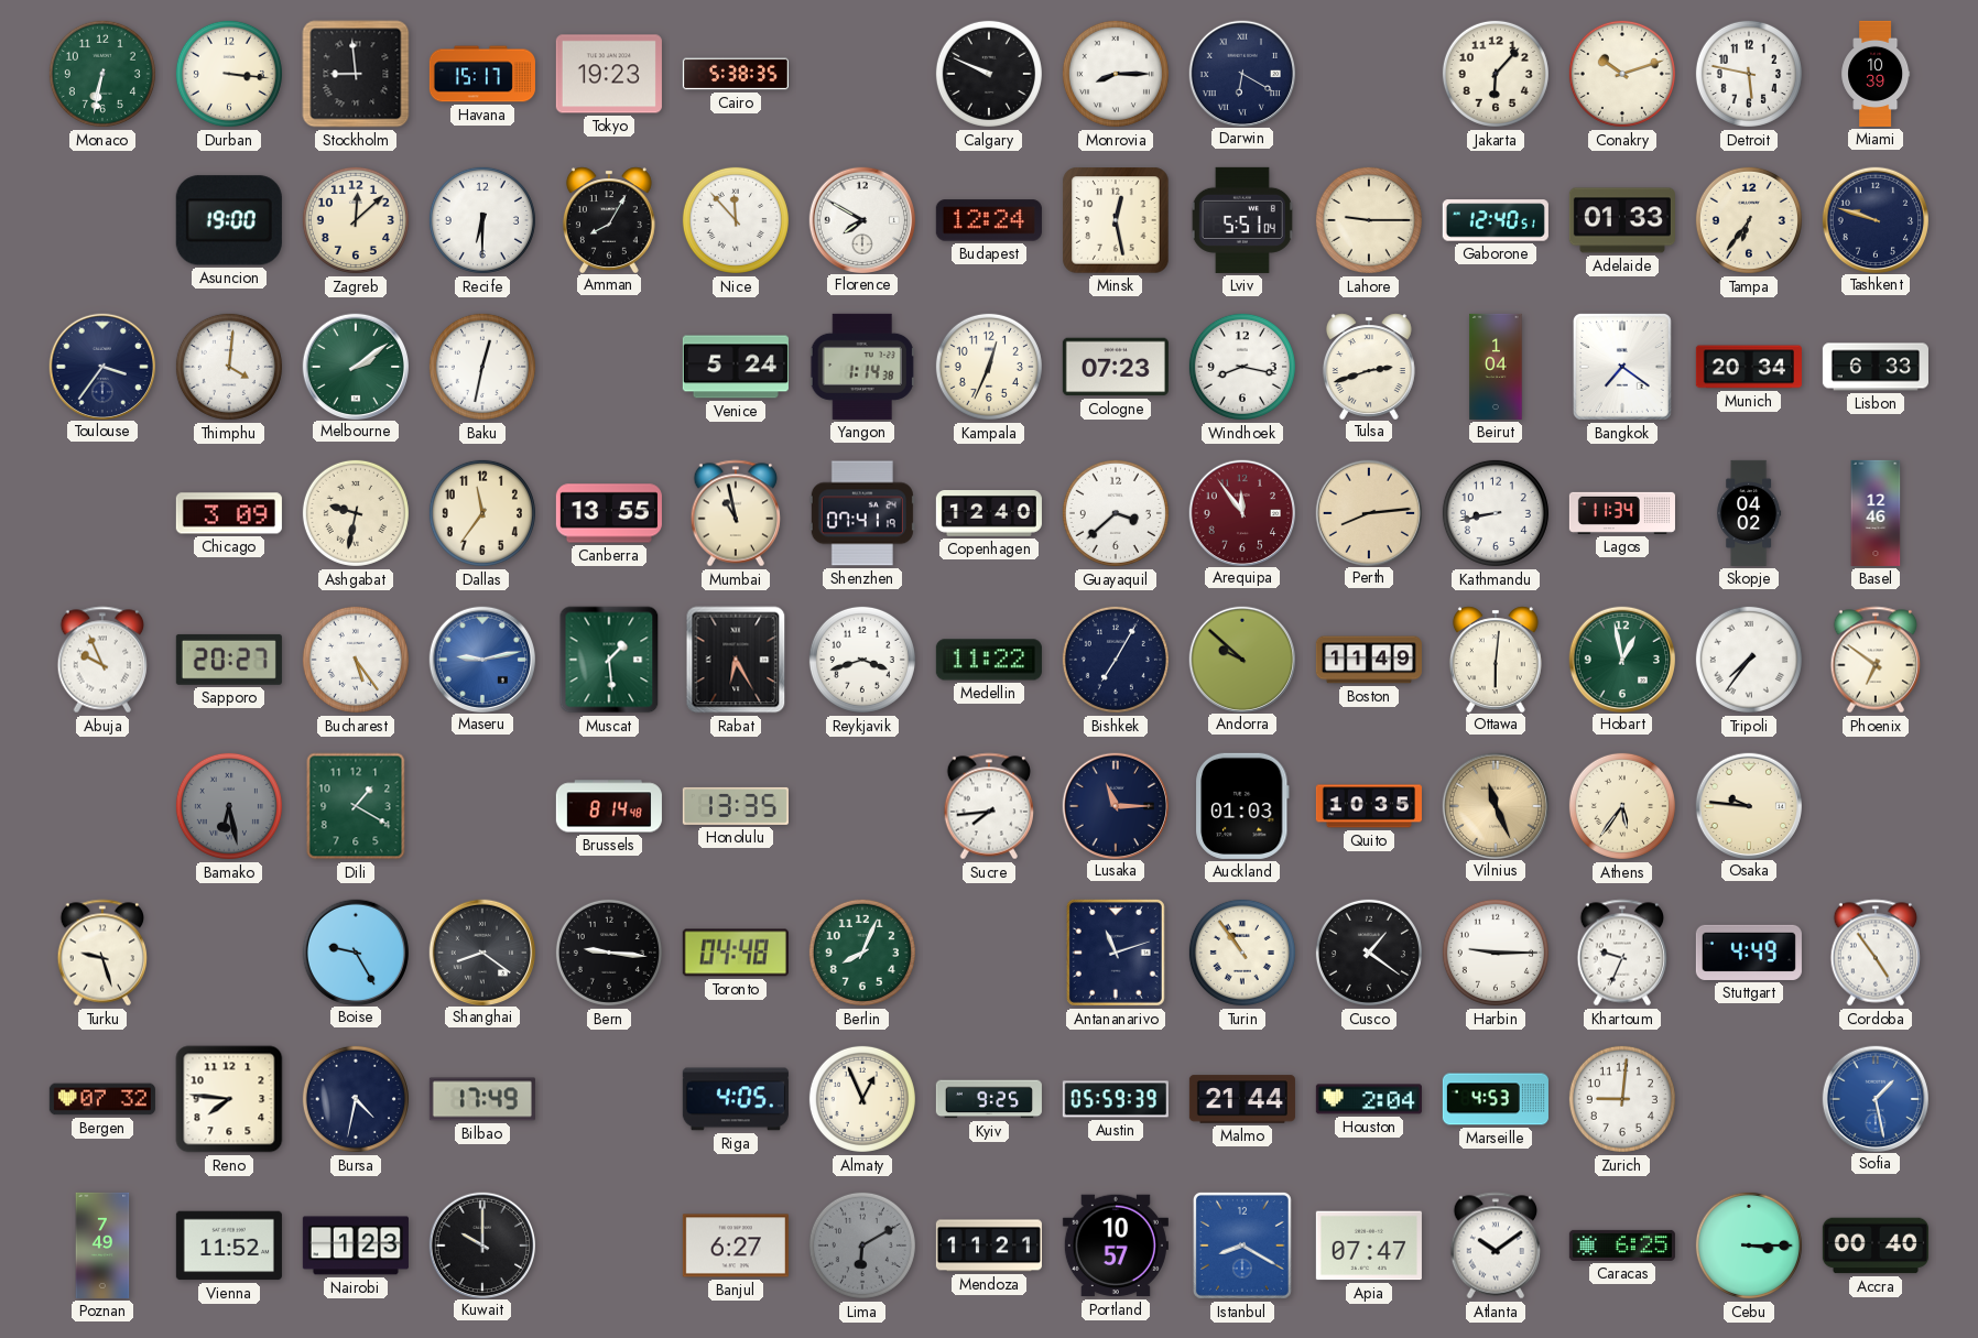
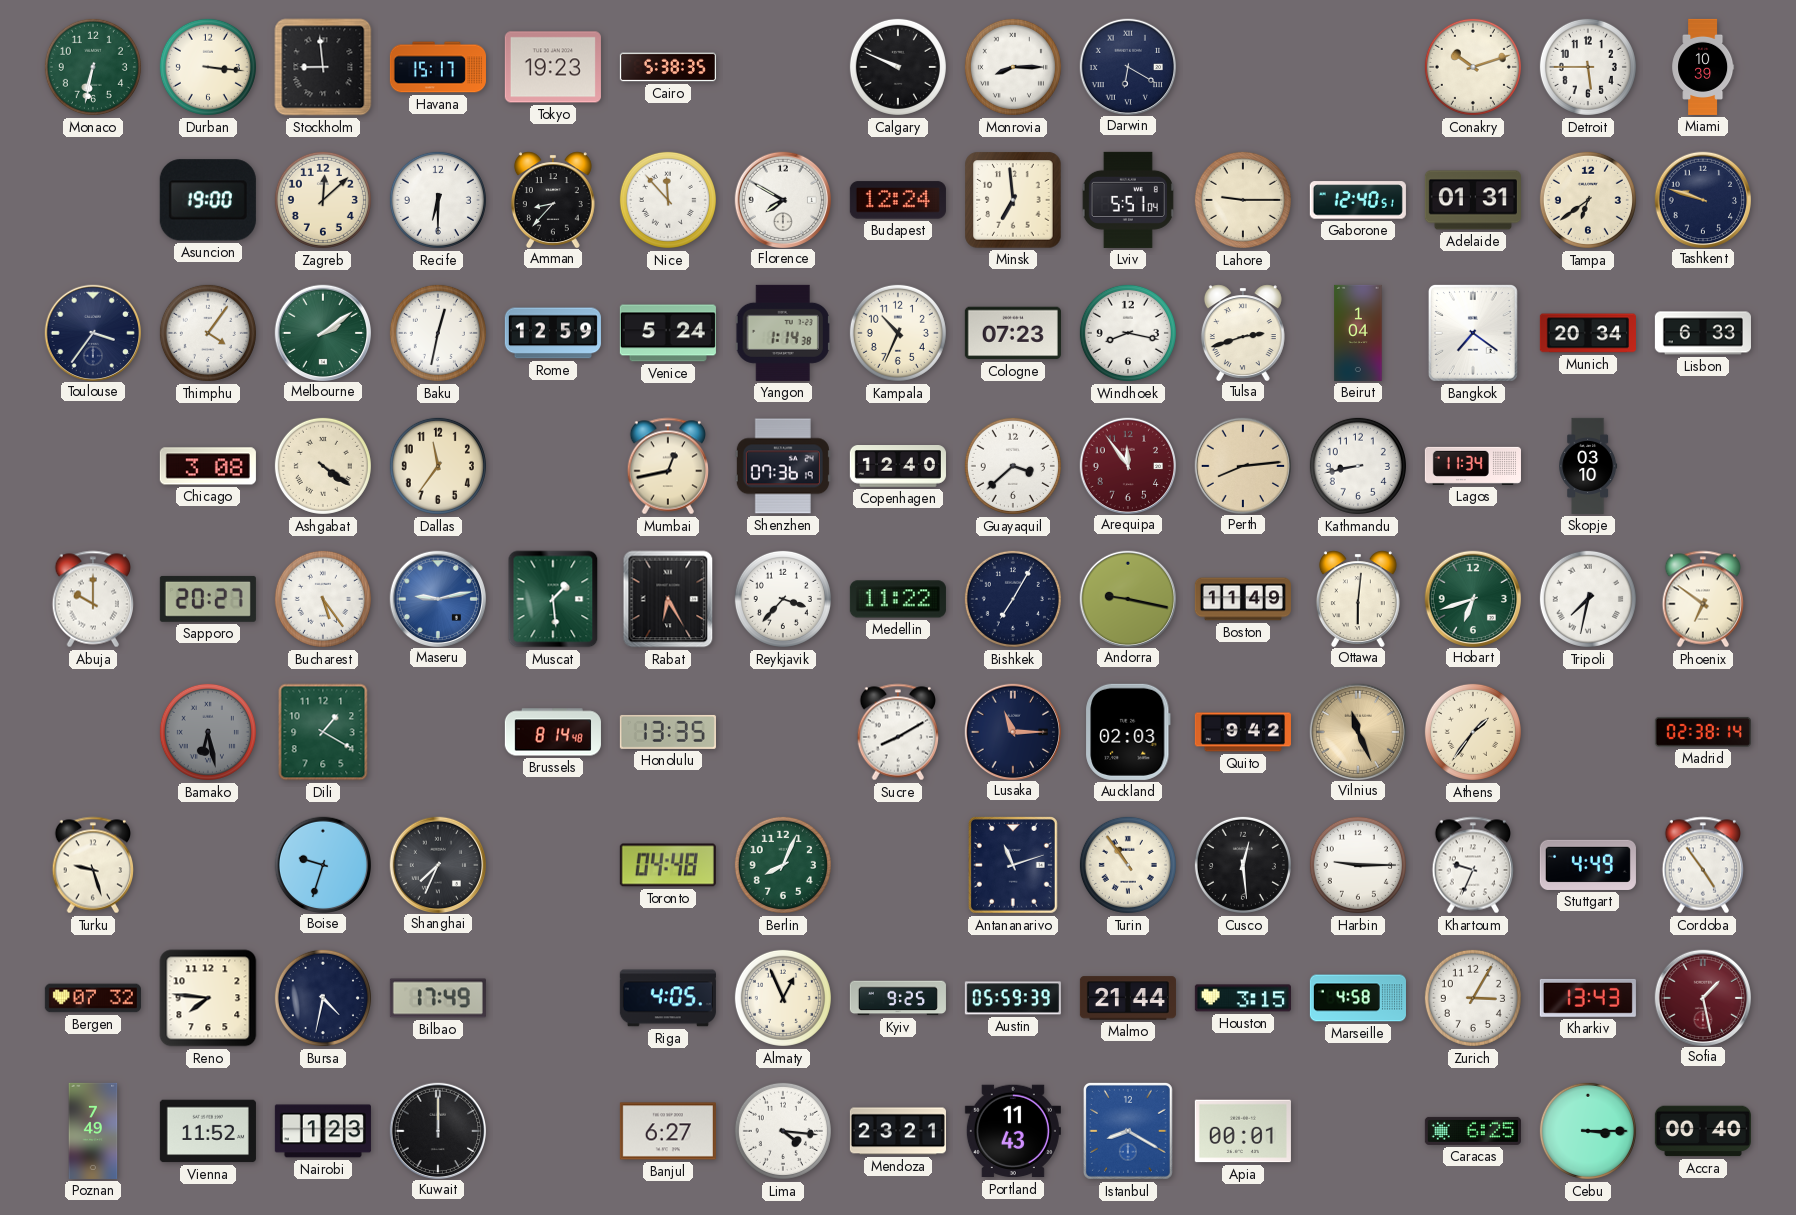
Jakarta: 6:07 -> none
Detroit: 5:47 -> 5:45
Amman: 8:05 -> 8:37
Minsk: 12:28 -> 6:59
Adelaide: 01:33 -> 01:31
Tampa: 6:36 -> 6:39
Thimphu: 4:01 -> 4:06
Rome: none -> 12:59
Kampala: 12:34 -> 10:34
Chicago: 3:09 -> 3:08
Ashgabat: 9:32 -> 4:21
Canberra: 13:55 -> none
Mumbai: 10:58 -> 12:43
Shenzhen: 07:41 -> 07:36
Skopje: 04:02 -> 03:10
Basel: 12:46 -> none
Abuja: 9:56 -> 10:00
Reykjavik: 3:42 -> 3:37
Andorra: 9:52 -> 9:17
Hobart: 12:58 -> 6:42
Tripoli: 7:36 -> 7:32
Sucre: 7:44 -> 8:10
Auckland: 01:03 -> 02:03
Quito: 10:35 -> 9:42
Athens: 5:36 -> 1:36
Osaka: 9:46 -> none
Madrid: none -> 02:38
Boise: 9:25 -> 9:33
Shanghai: 8:21 -> 7:34
Bern: 9:16 -> none
Cusco: 1:21 -> 12:29
Houston: 2:04 -> 3:15
Marseille: 4:53 -> 4:58
Zurich: 9:01 -> 3:05
Kharkiv: none -> 13:43
Sofia dial: blue -> burgundy
Kuwait: 10:00 -> 12:00
Lima: 6:10 -> 4:16
Lima dial: grey -> white
Mendoza: 11:21 -> 23:21
Portland: 10:57 -> 11:43
Apia: 07:47 -> 00:01
Atlanta: 10:09 -> none
